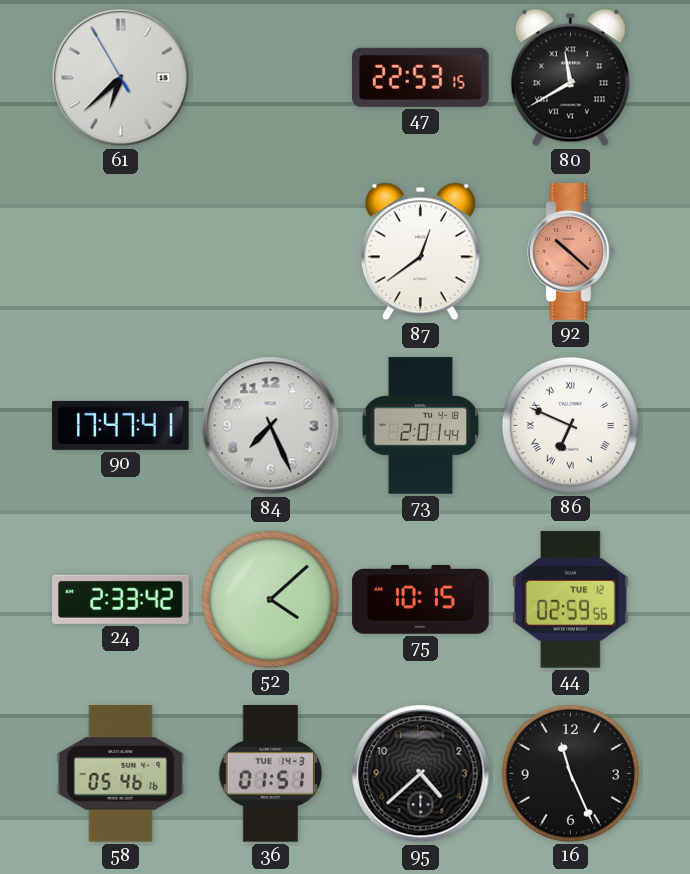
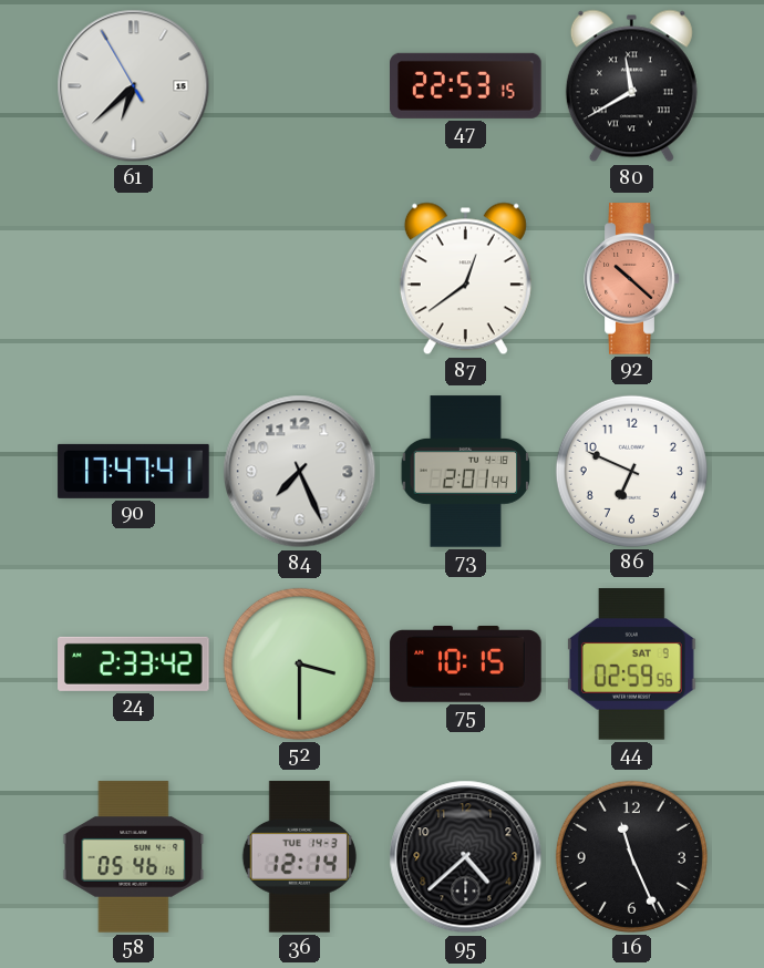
86 numerals: Roman -> Arabic
52: 4:08 -> 3:30
44 date: TUE 12 -> SAT 9
36: 01:51 -> 12:14
